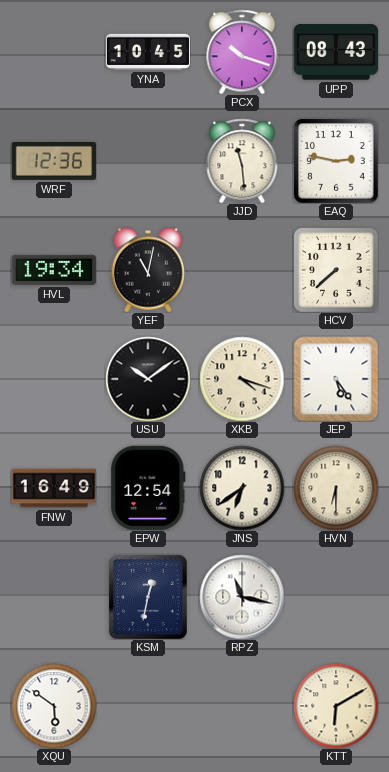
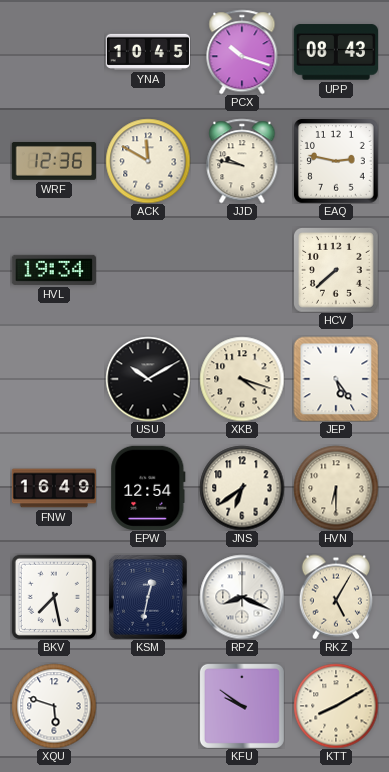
ACK: none -> 11:50
JJD: 11:29 -> 9:47
YEF: 11:02 -> none
USU: 10:09 -> 10:10
BKV: none -> 7:28
RPZ: 11:17 -> 8:19
RKZ: none -> 5:05
XQU: 5:51 -> 5:48
KFU: none -> 9:51
KTT: 6:10 -> 8:10
